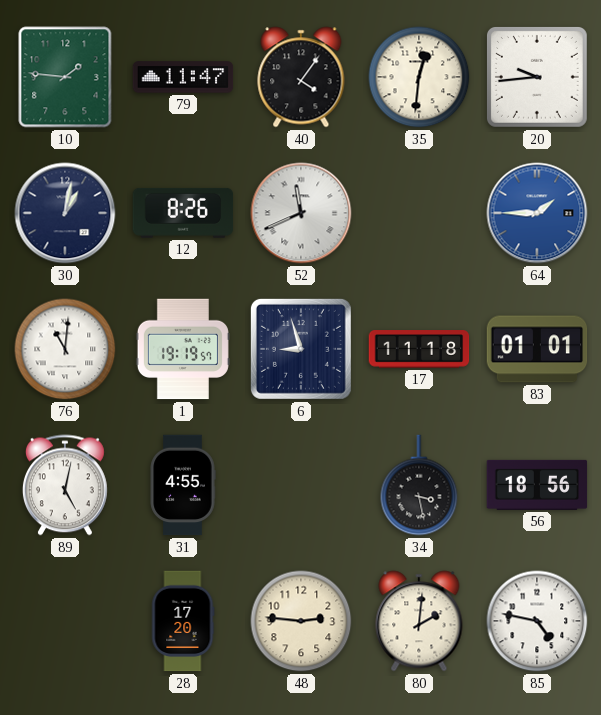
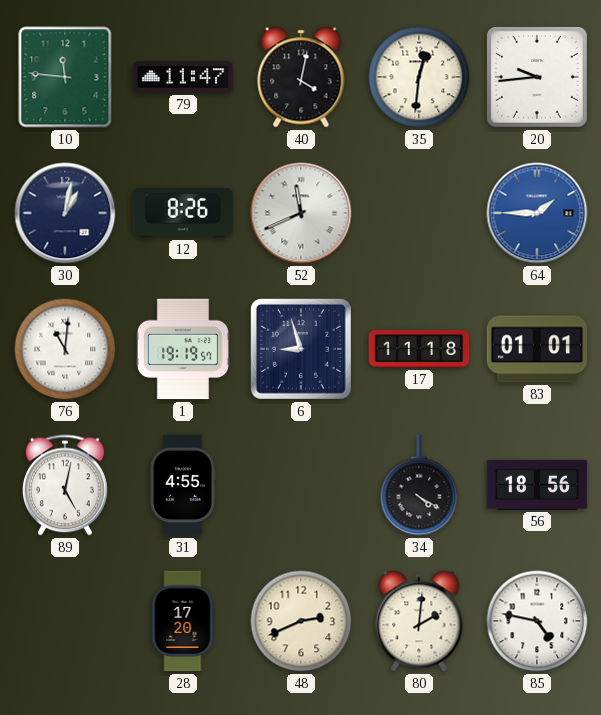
10: 1:46 -> 11:46
40: 4:06 -> 4:02
34: 3:28 -> 4:20
48: 2:46 -> 2:41
